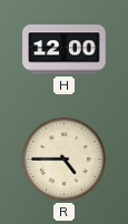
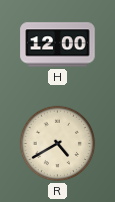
R: 4:45 -> 4:40
